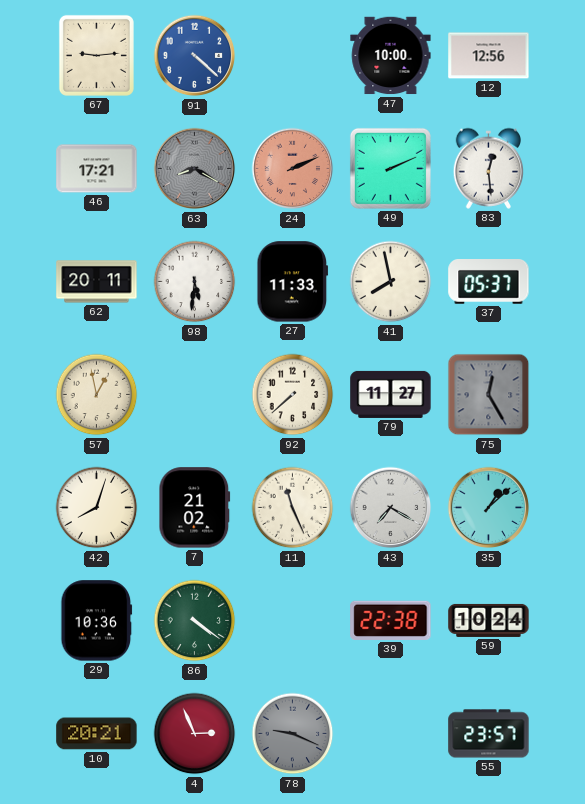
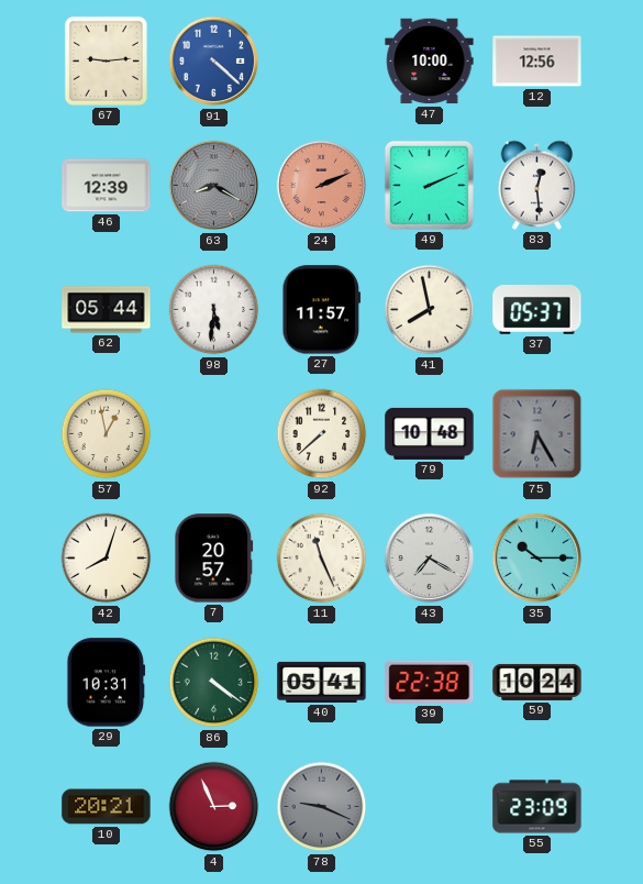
46: 17:21 -> 12:39
62: 20:11 -> 05:44
27: 11:33 -> 11:57
79: 11:27 -> 10:48
75: 12:25 -> 6:25
7: 21:02 -> 20:57
35: 1:08 -> 10:15
29: 10:36 -> 10:31
40: none -> 05:41
55: 23:57 -> 23:09
